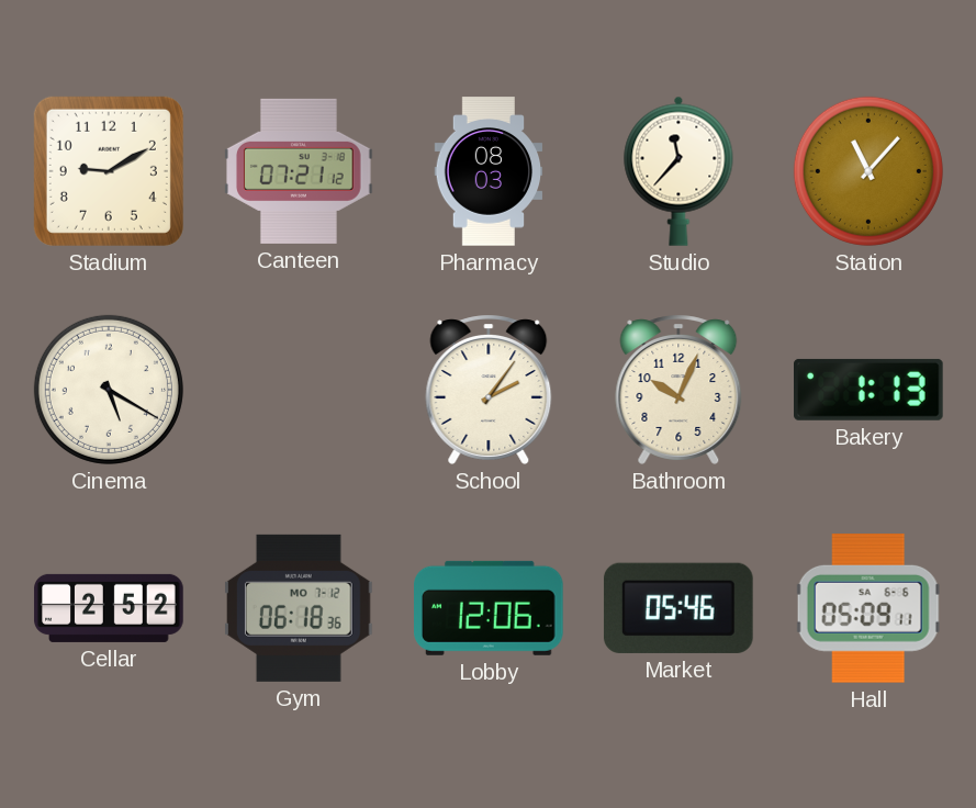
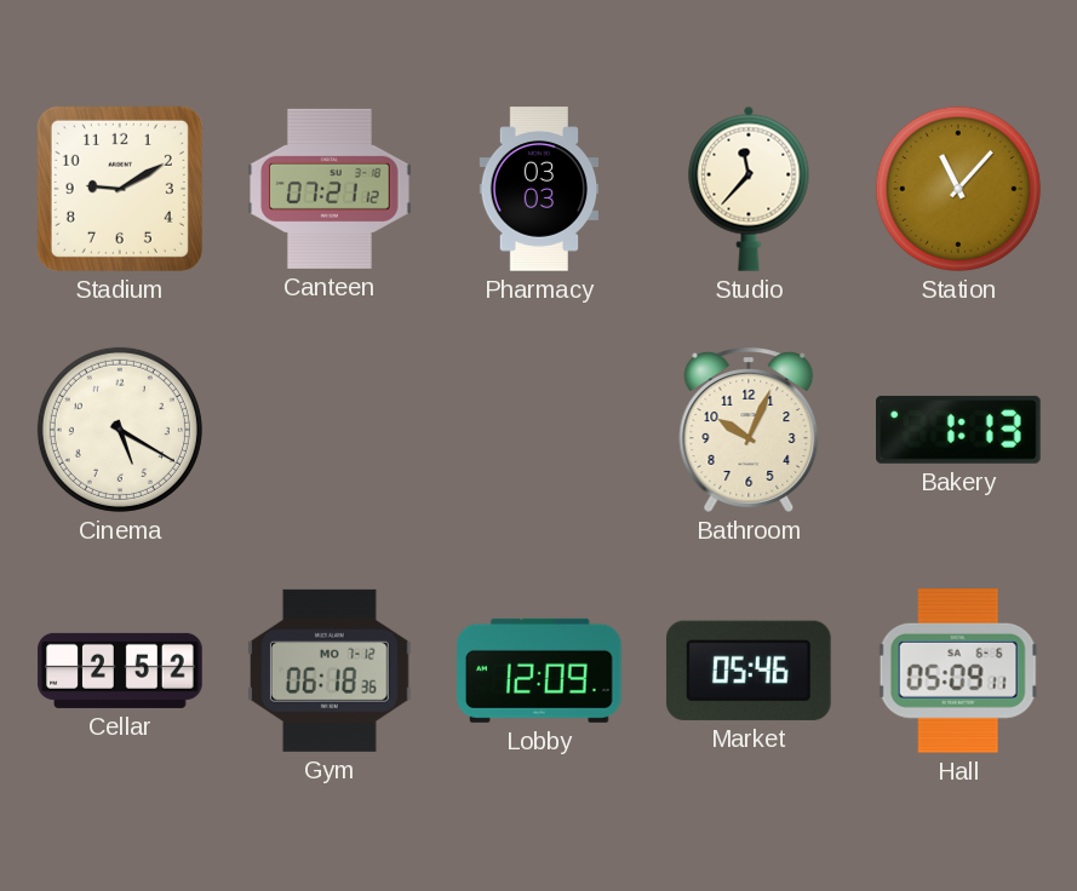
Pharmacy: 08:03 -> 03:03
School: 2:06 -> none
Lobby: 12:06 -> 12:09
